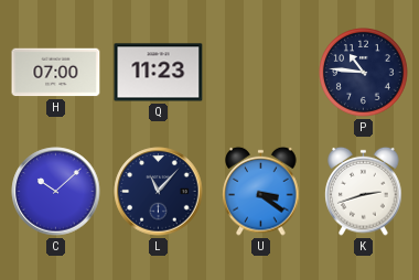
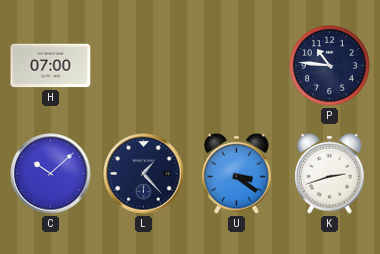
Q: 11:23 -> none
L: 11:07 -> 1:23
